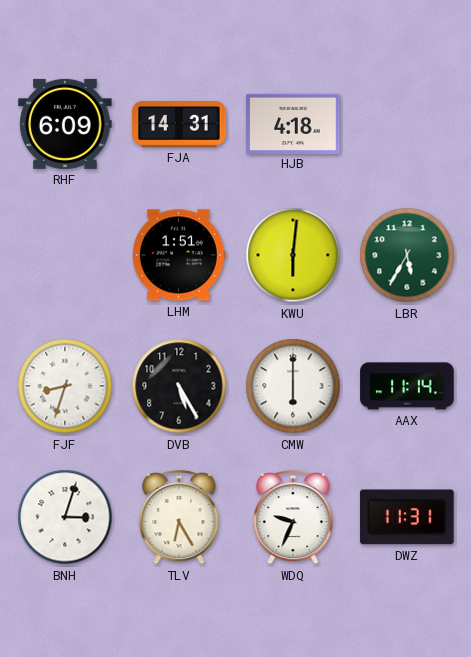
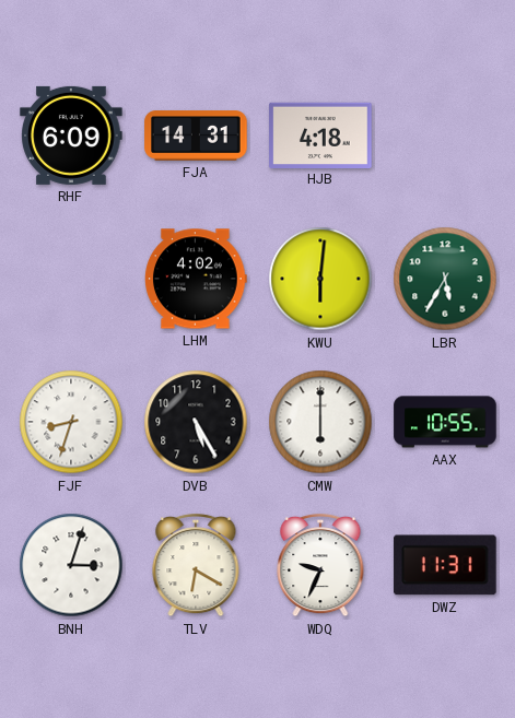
LHM: 1:51 -> 4:02
AAX: 11:14 -> 10:55
TLV: 6:25 -> 6:20
